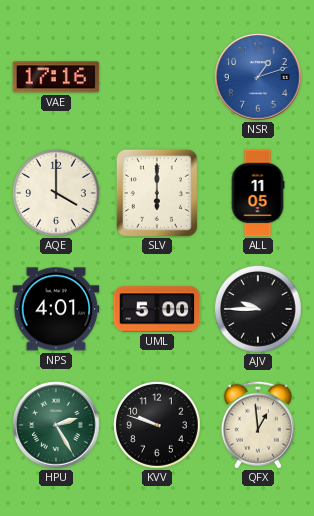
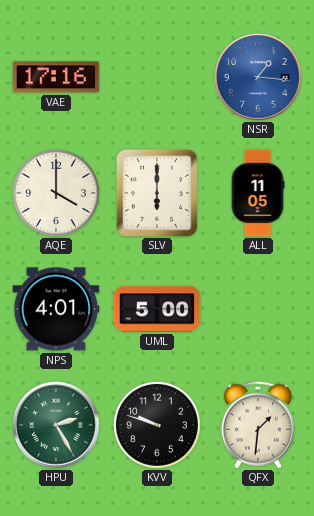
NSR: 1:12 -> 1:16
AJV: 9:45 -> none
QFX: 12:59 -> 1:31
